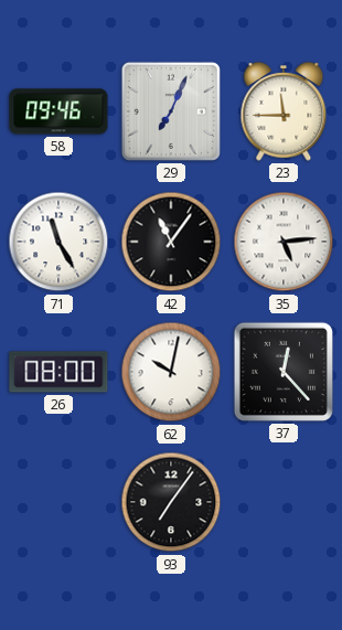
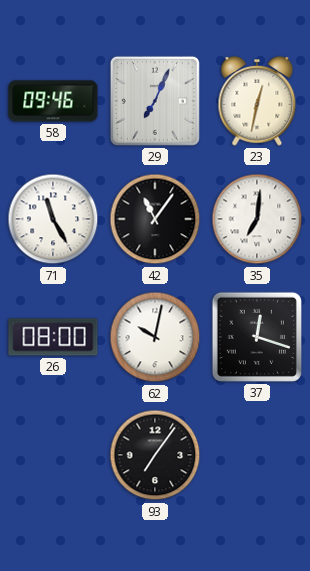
23: 11:45 -> 12:32
35: 5:14 -> 7:01
37: 12:23 -> 12:18
